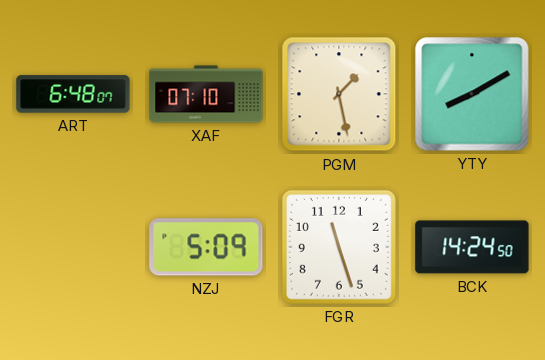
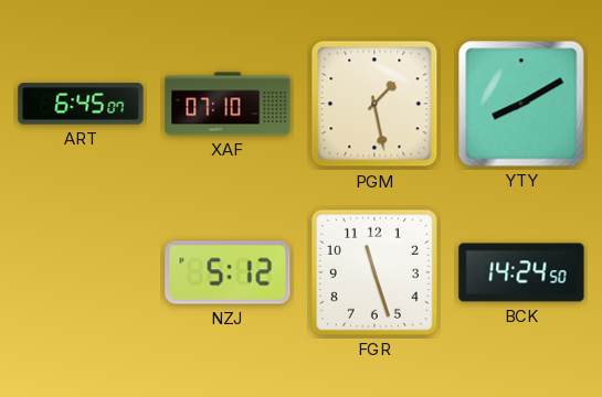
ART: 6:48 -> 6:45
NZJ: 5:09 -> 5:12
